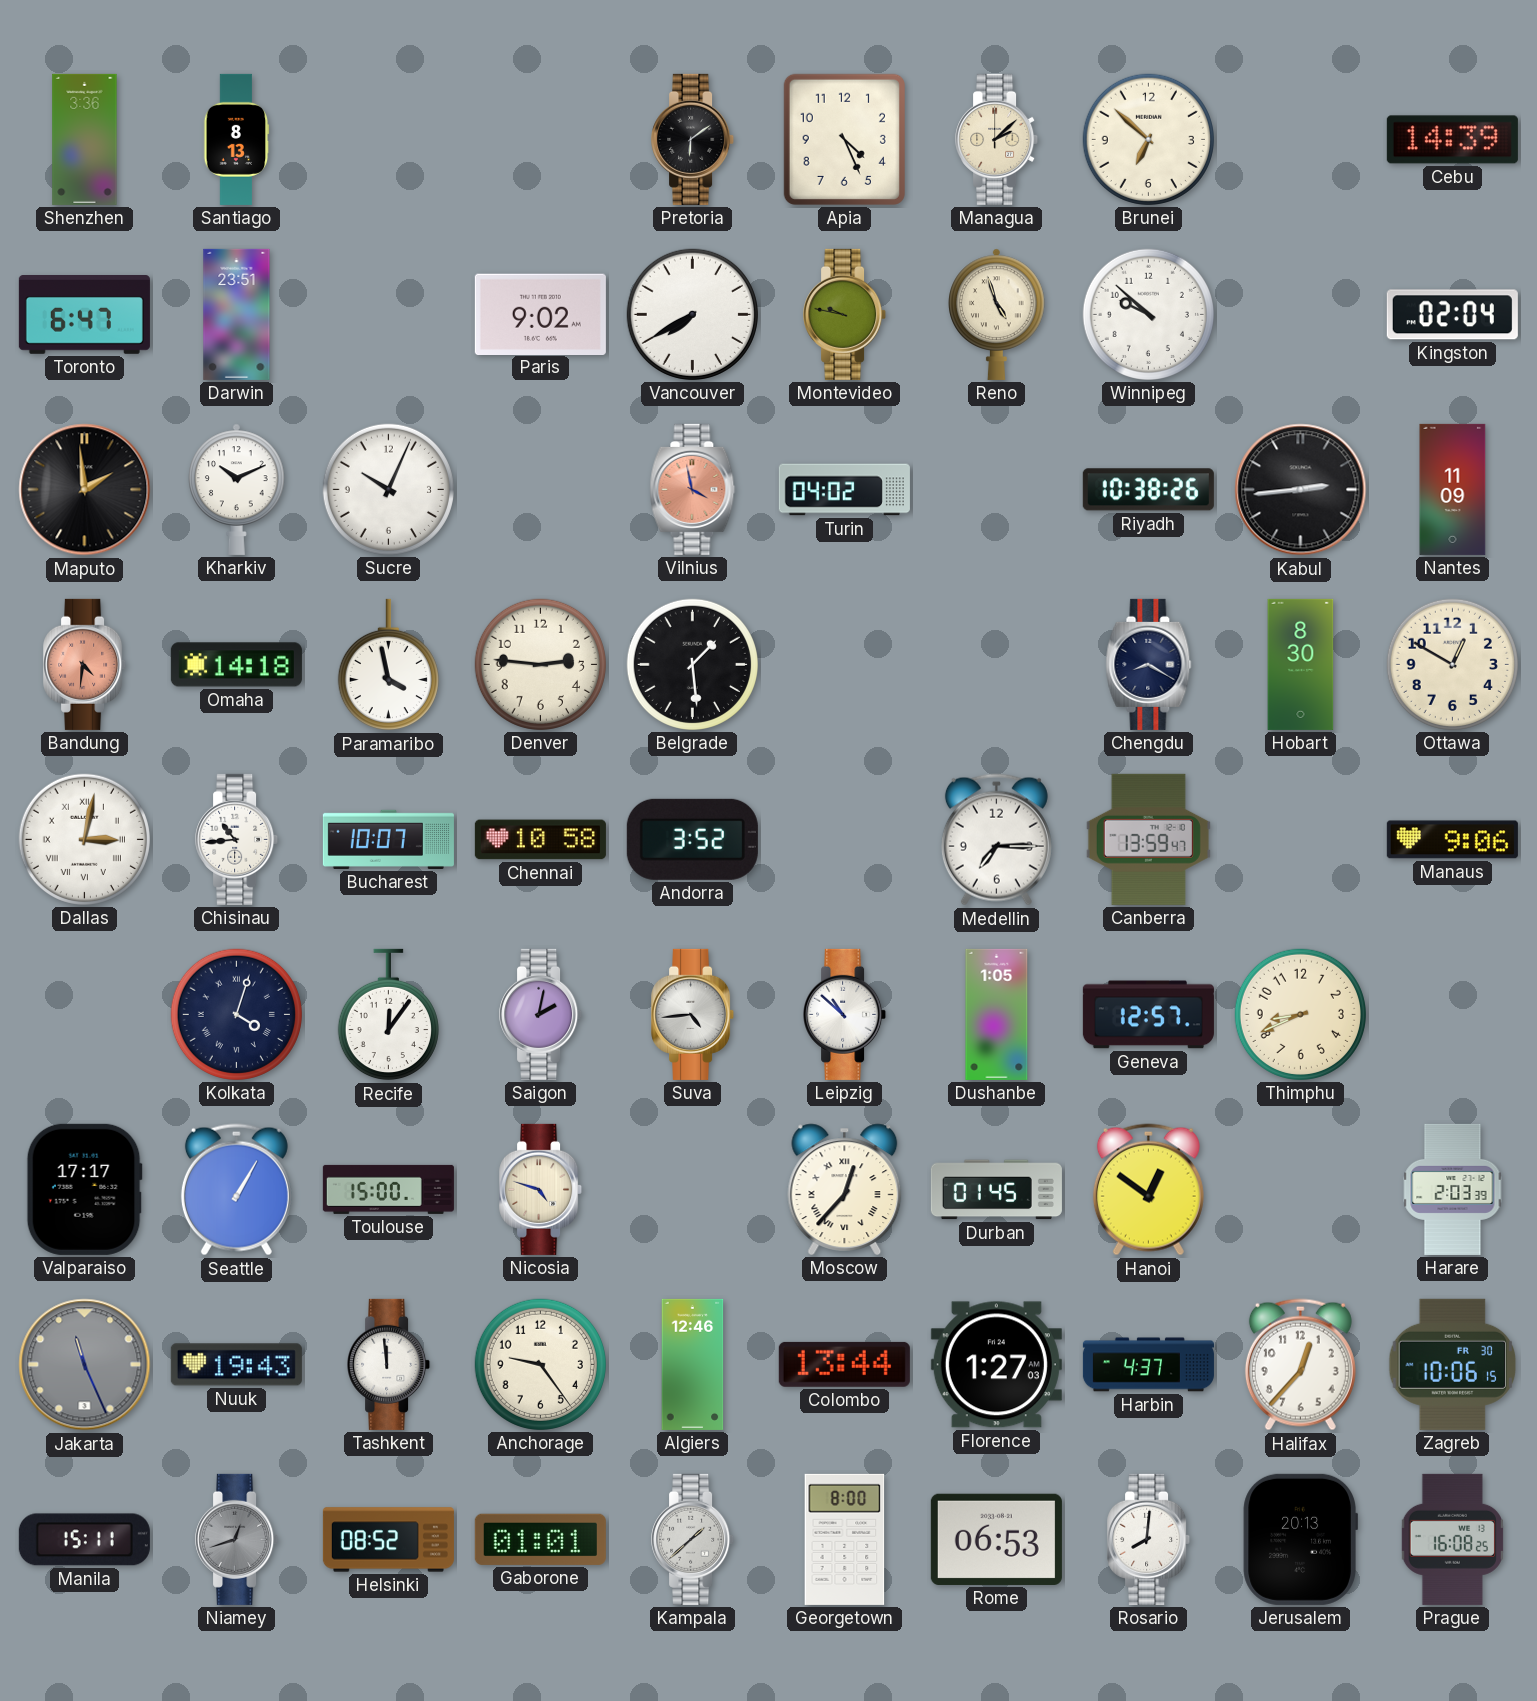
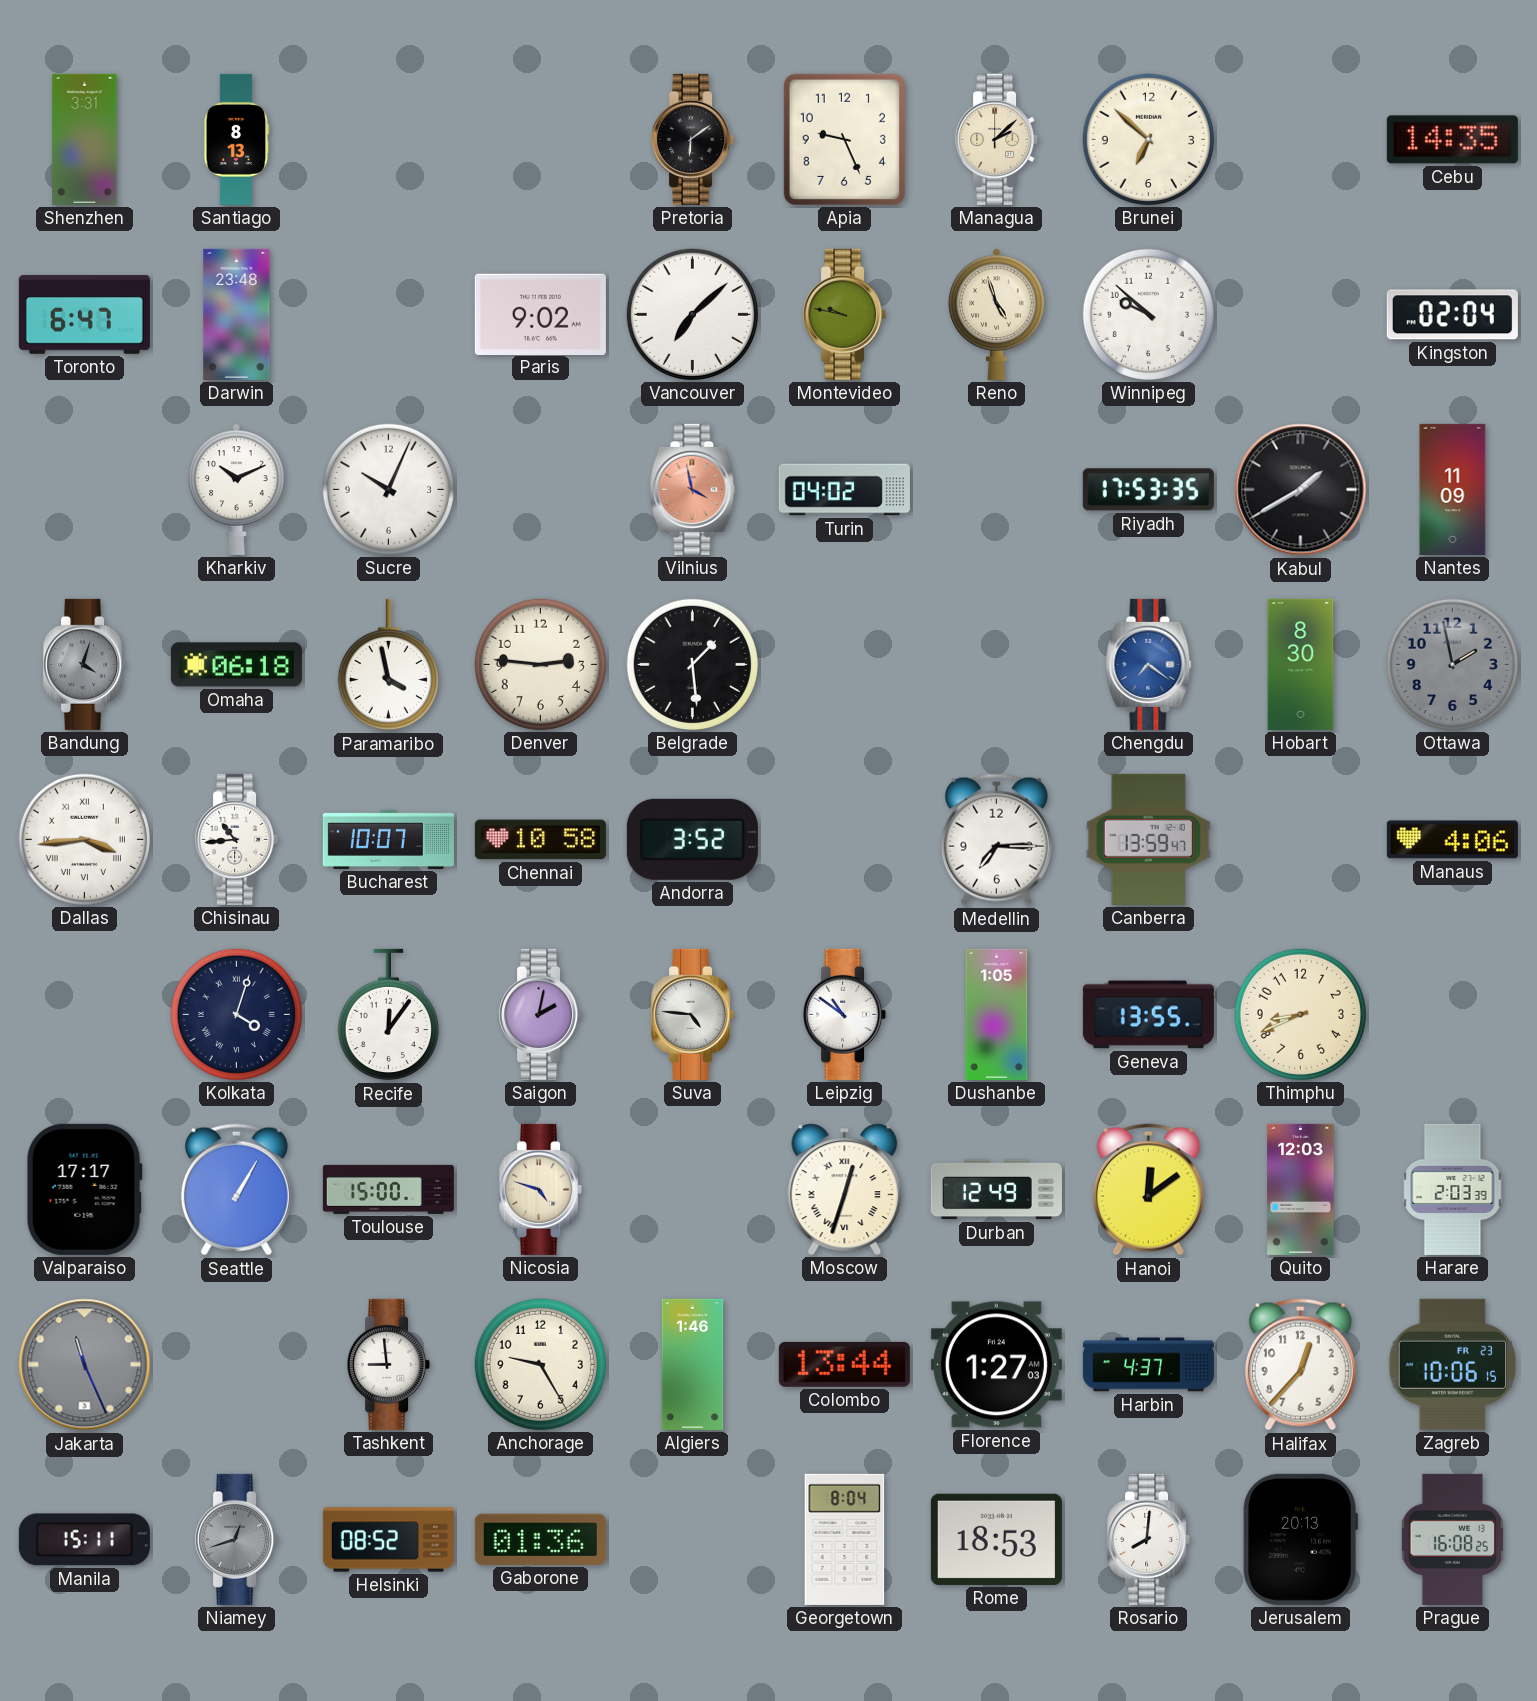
Shenzhen: 3:36 -> 3:31
Apia: 4:26 -> 9:26
Cebu: 14:39 -> 14:35
Darwin: 23:51 -> 23:48
Vancouver: 7:40 -> 7:08
Maputo: 1:59 -> none
Riyadh: 10:38 -> 17:53
Kabul: 2:44 -> 1:40
Bandung: 4:31 -> 4:03
Bandung dial: salmon -> grey
Omaha: 14:18 -> 06:18
Chengdu: 8:20 -> 7:21
Chengdu dial: navy -> blue
Ottawa: 12:50 -> 1:58
Ottawa dial: cream -> grey
Dallas: 3:02 -> 3:44
Manaus: 9:06 -> 4:06
Suva: 4:44 -> 4:46
Leipzig: 10:52 -> 10:51
Geneva: 12:57 -> 13:55
Moscow: 12:37 -> 12:33
Durban: 01:45 -> 12:49
Hanoi: 12:51 -> 12:09
Quito: none -> 12:03
Nuuk: 19:43 -> none
Tashkent: 11:59 -> 8:59
Anchorage: 9:24 -> 9:25
Algiers: 12:46 -> 1:46
Zagreb date: FR 30 -> FR 23
Gaborone: 01:01 -> 01:36
Kampala: 1:38 -> none
Georgetown: 8:00 -> 8:04
Rome: 06:53 -> 18:53
